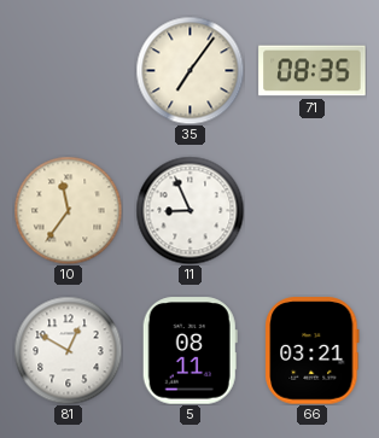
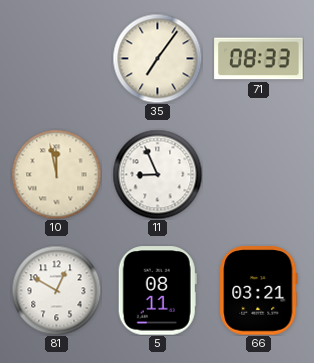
71: 08:35 -> 08:33
10: 11:36 -> 11:58
